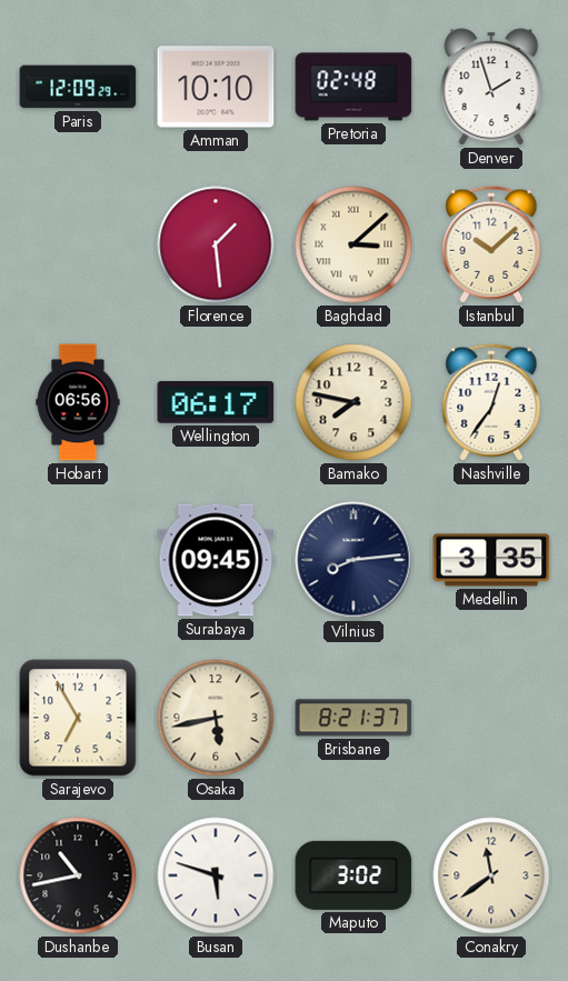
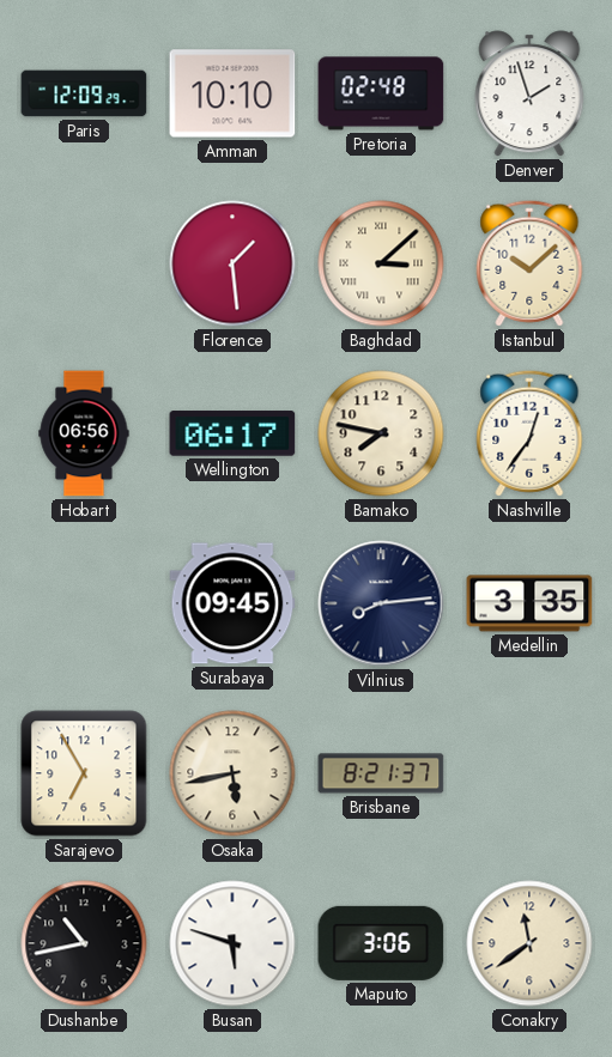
Maputo: 3:02 -> 3:06
